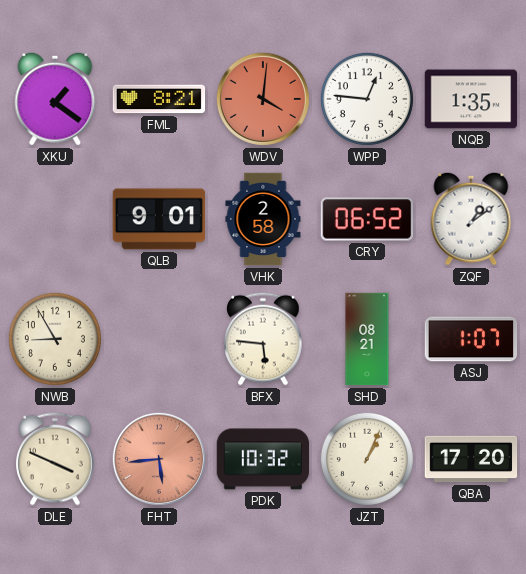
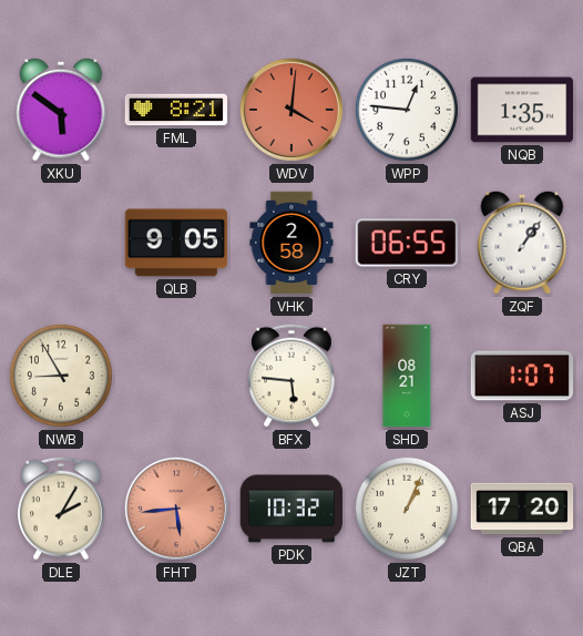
XKU: 1:21 -> 5:51
QLB: 9:01 -> 9:05
CRY: 06:52 -> 06:55
ZQF: 1:09 -> 1:06
DLE: 3:49 -> 2:05
